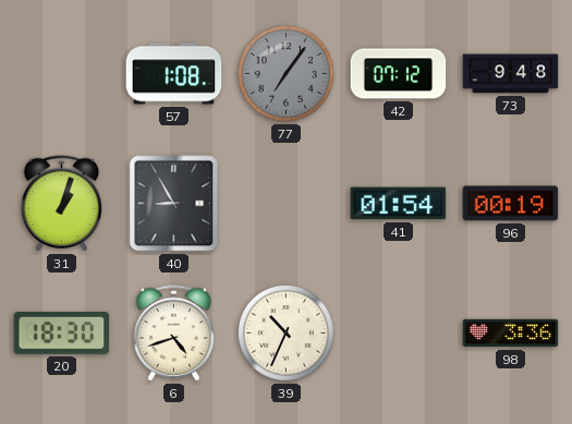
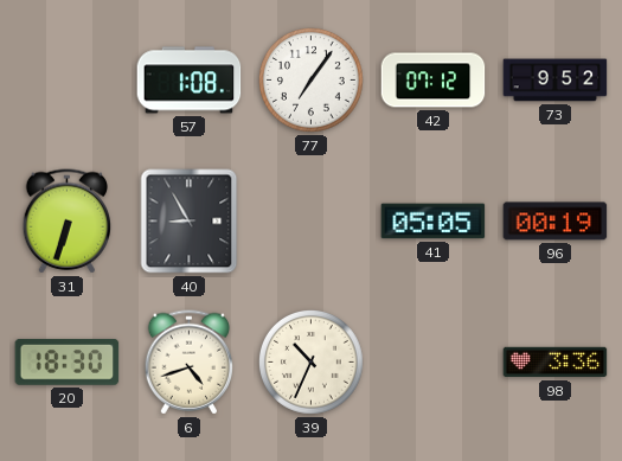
77 dial: grey -> white
73: 9:48 -> 9:52
31: 1:03 -> 6:33
41: 01:54 -> 05:05
